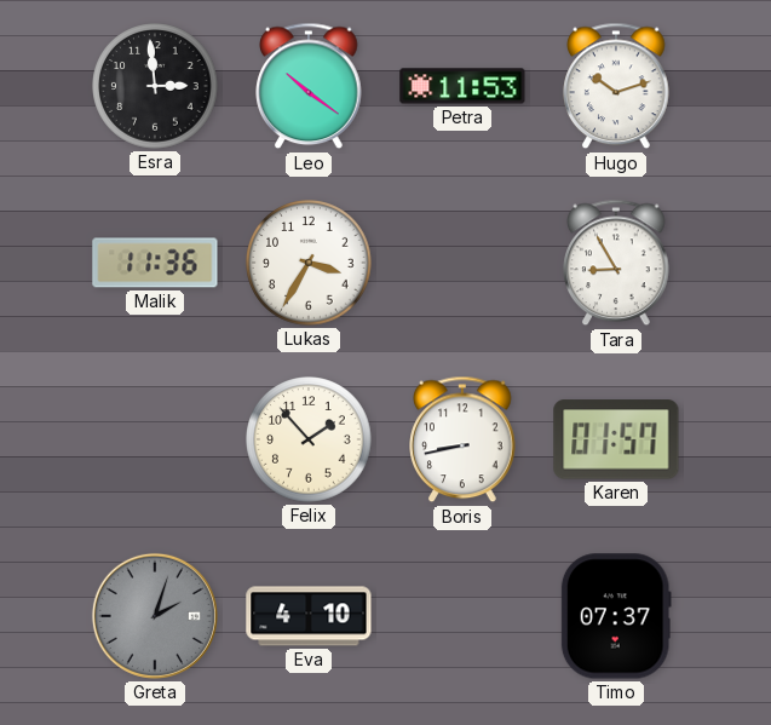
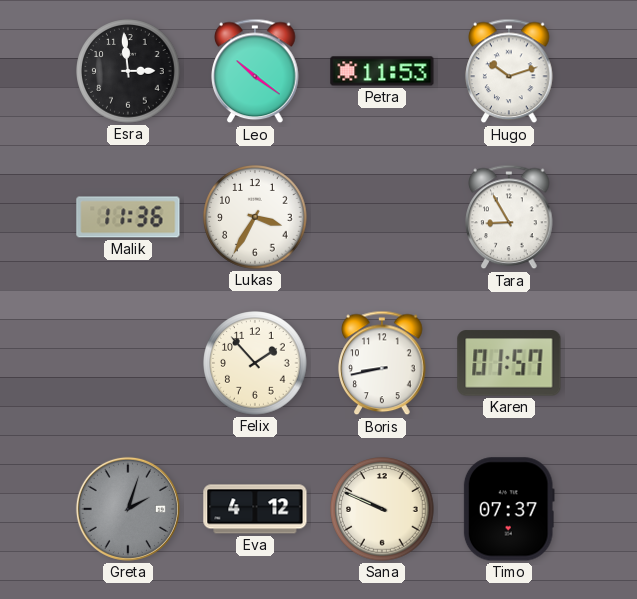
Eva: 4:10 -> 4:12
Sana: none -> 9:49
